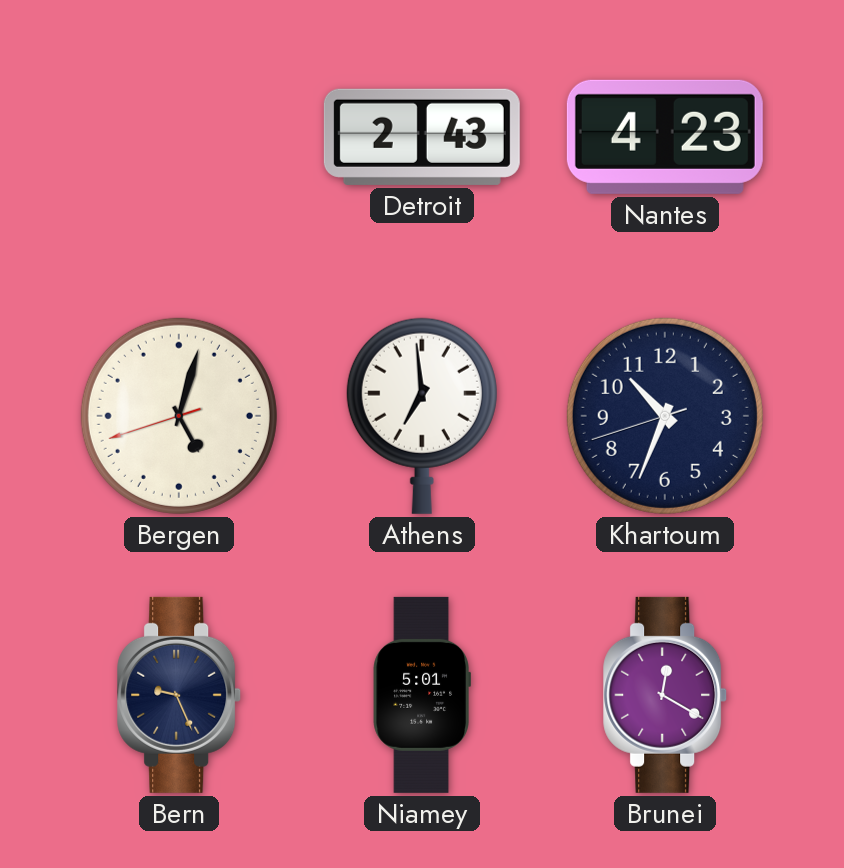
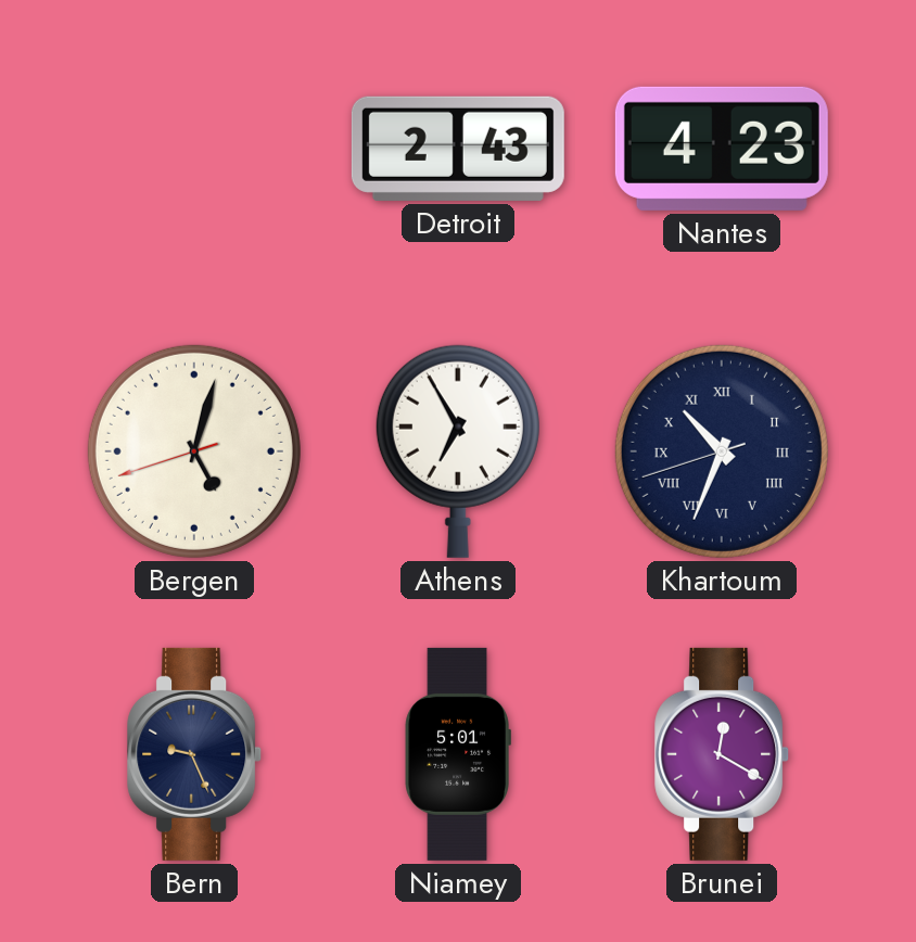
Athens: 6:59 -> 6:55
Khartoum numerals: Arabic -> Roman
